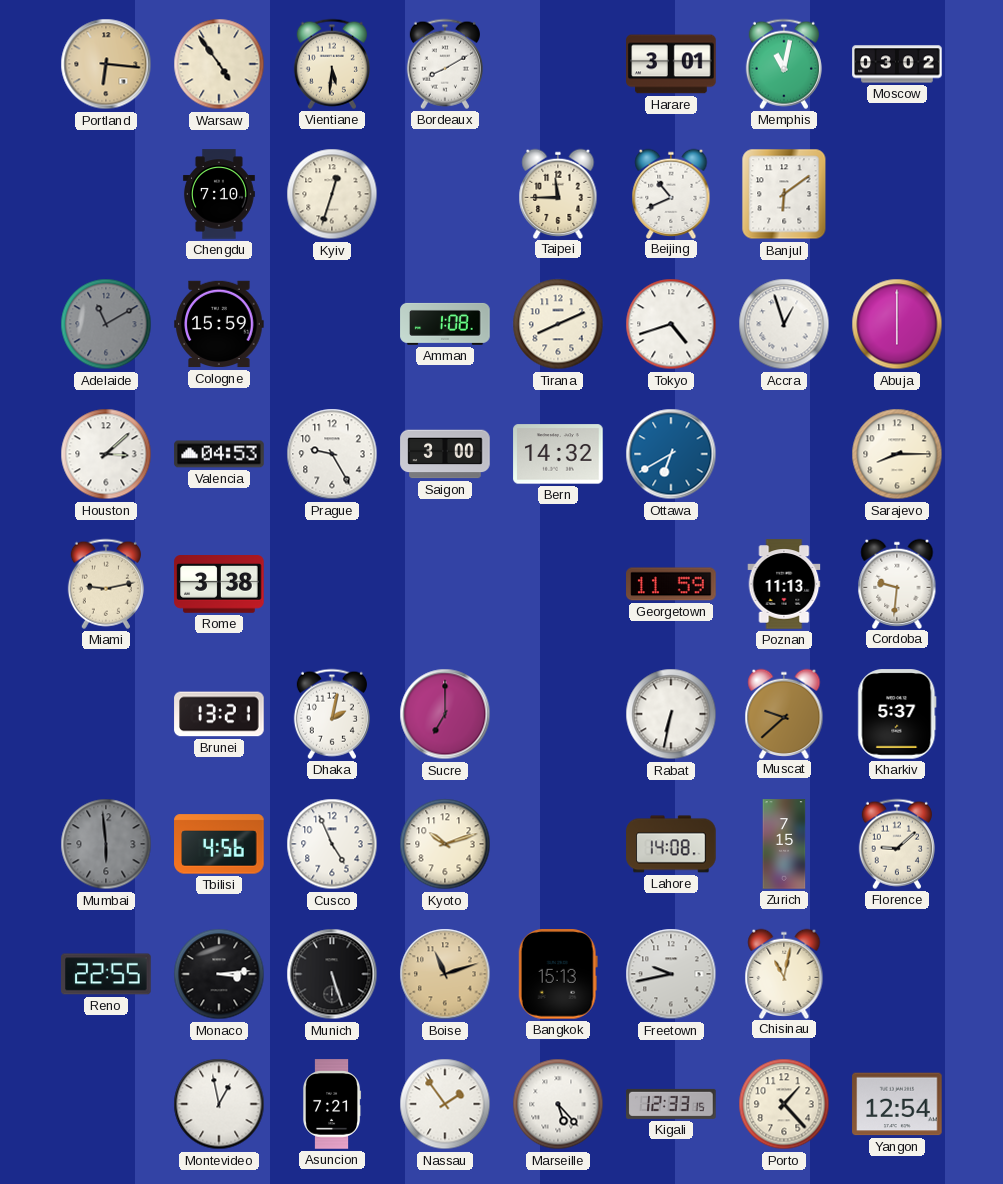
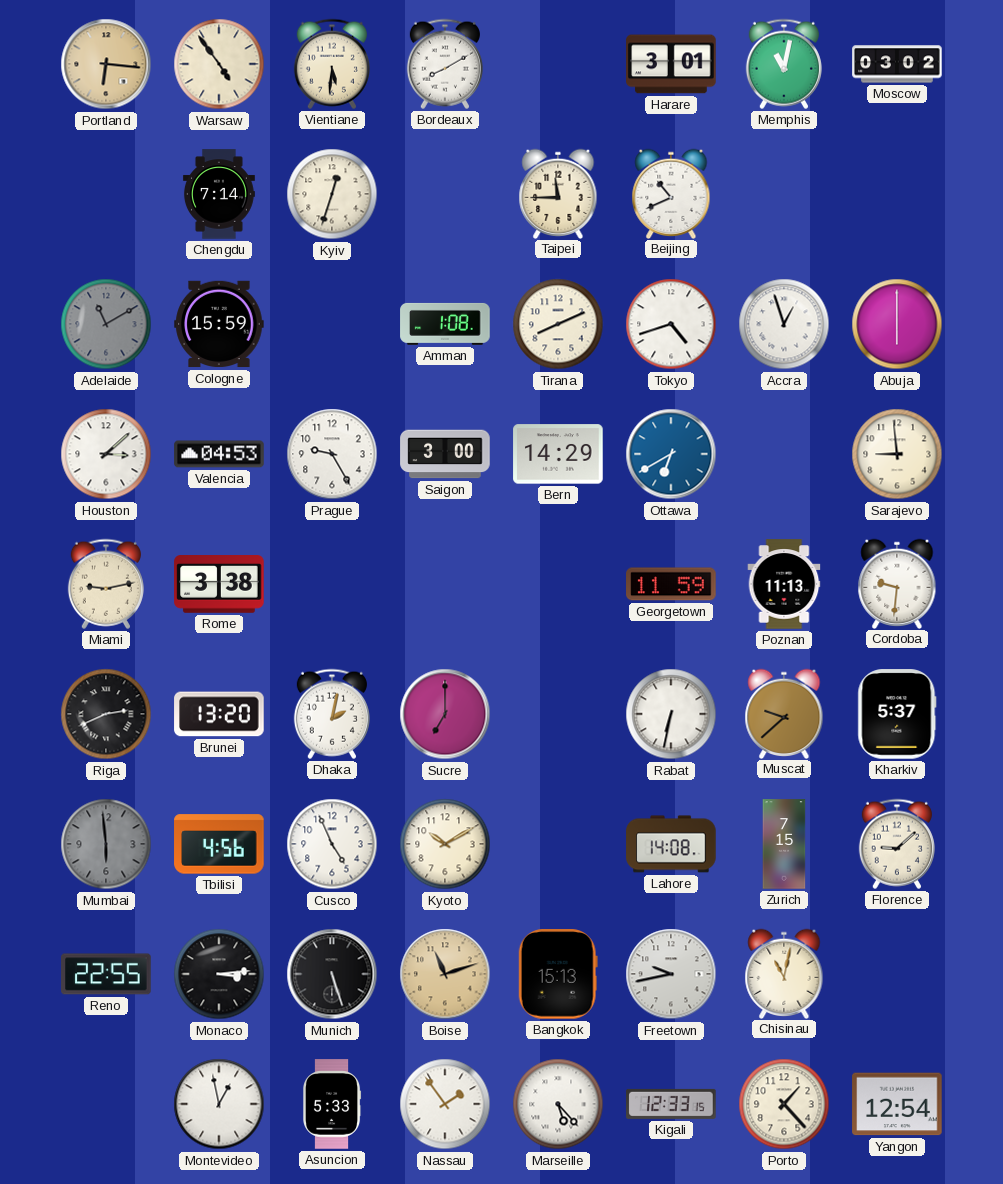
Chengdu: 7:10 -> 7:14
Banjul: 6:09 -> none
Bern: 14:32 -> 14:29
Sarajevo: 8:15 -> 8:59
Riga: none -> 2:41
Brunei: 13:21 -> 13:20
Kyoto: 10:12 -> 10:10
Asuncion: 7:21 -> 5:33
